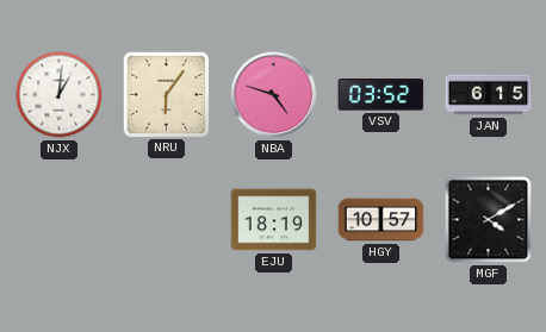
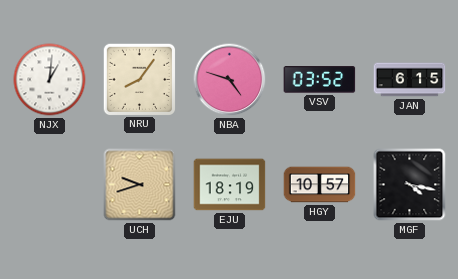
NRU: 6:06 -> 8:06
UCH: none -> 9:42
MGF: 4:10 -> 4:17
